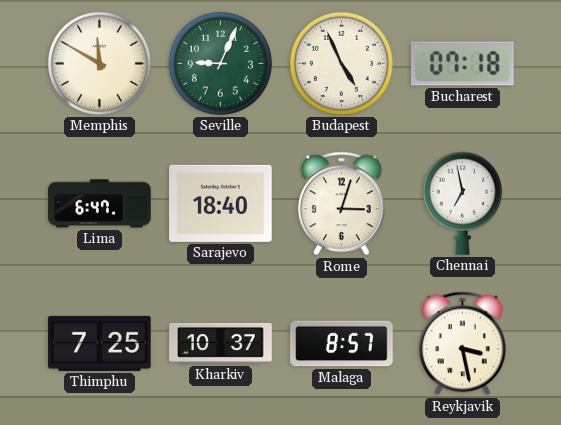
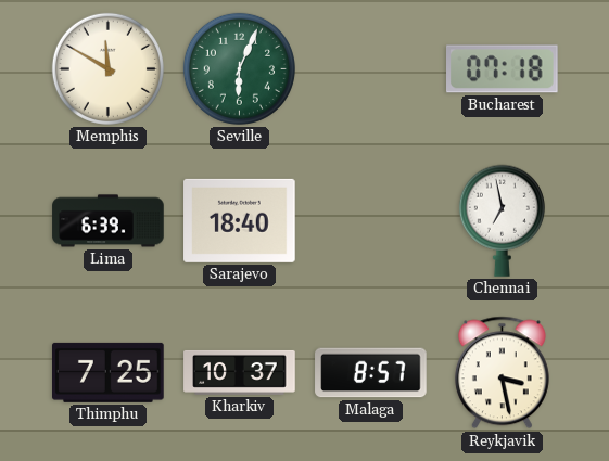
Seville: 9:04 -> 6:04
Budapest: 4:56 -> none
Lima: 6:47 -> 6:39
Rome: 3:03 -> none
